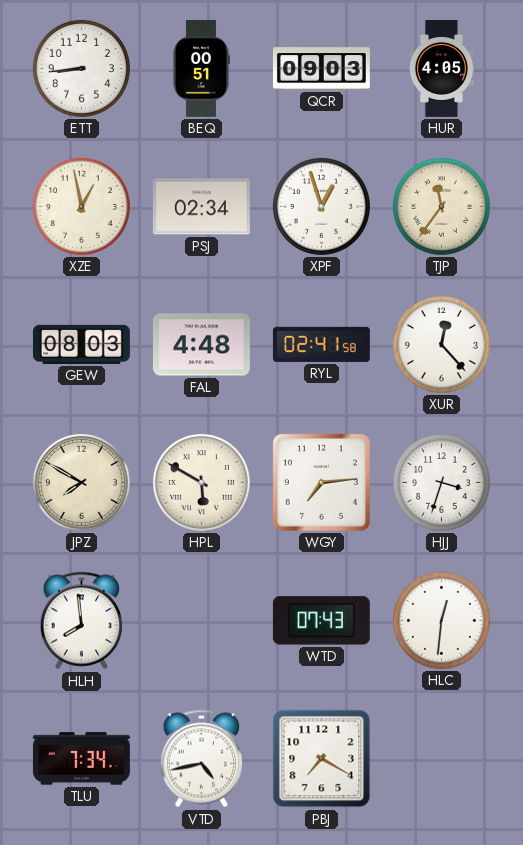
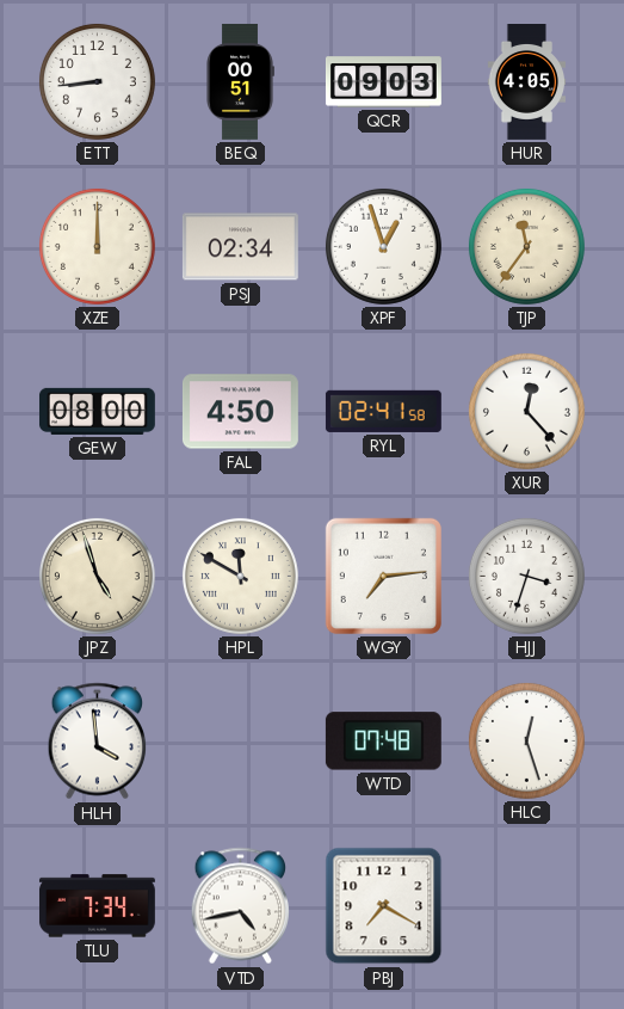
XZE: 12:58 -> 12:00
GEW: 08:03 -> 08:00
FAL: 4:48 -> 4:50
JPZ: 7:50 -> 4:57
HPL: 5:50 -> 11:50
HLH: 7:59 -> 3:59
WTD: 07:43 -> 07:48
HLC: 12:31 -> 12:27
